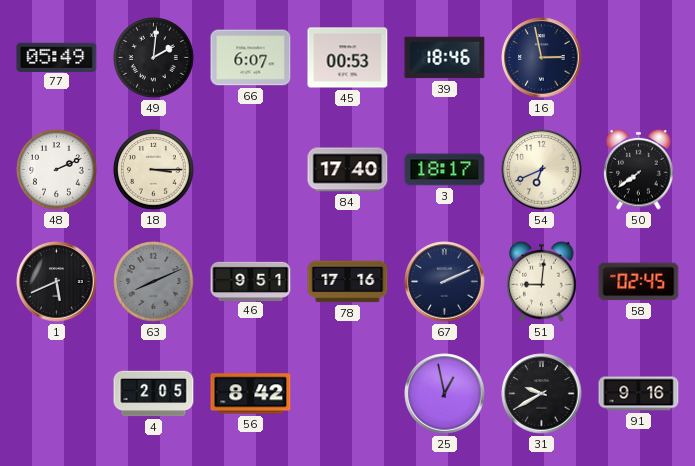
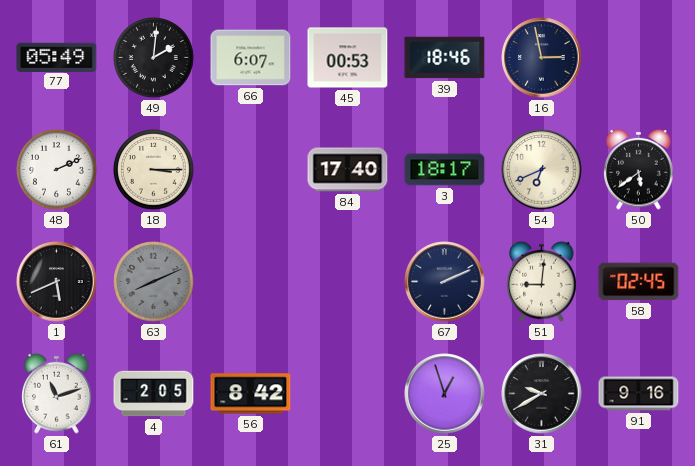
50: 7:39 -> 5:39
46: 9:51 -> none
78: 17:16 -> none
61: none -> 11:12
25: 12:58 -> 12:57
